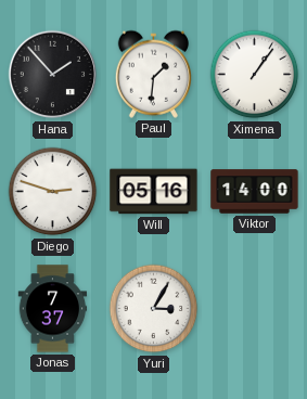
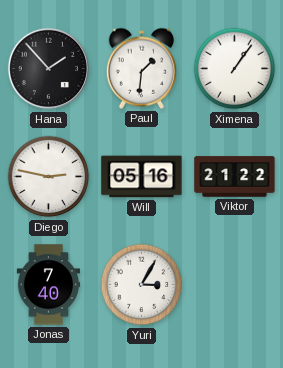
Diego: 2:48 -> 2:47
Viktor: 14:00 -> 21:22
Jonas: 7:37 -> 7:40
